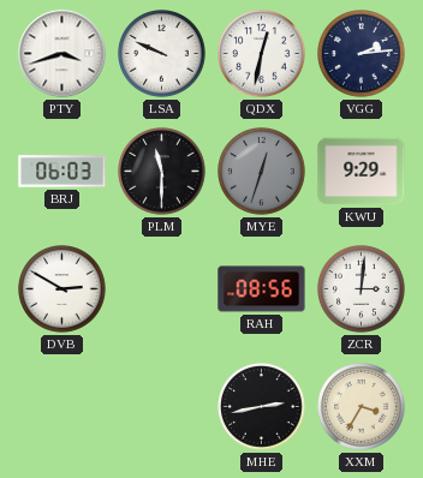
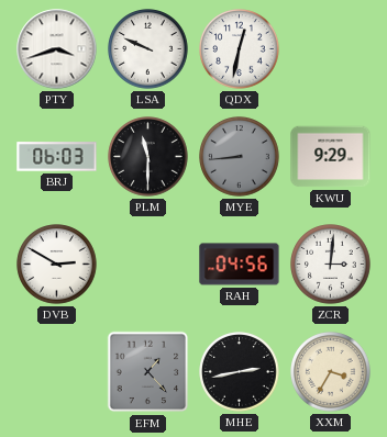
VGG: 2:14 -> none
MYE: 12:33 -> 8:44
RAH: 08:56 -> 04:56
EFM: none -> 1:23
